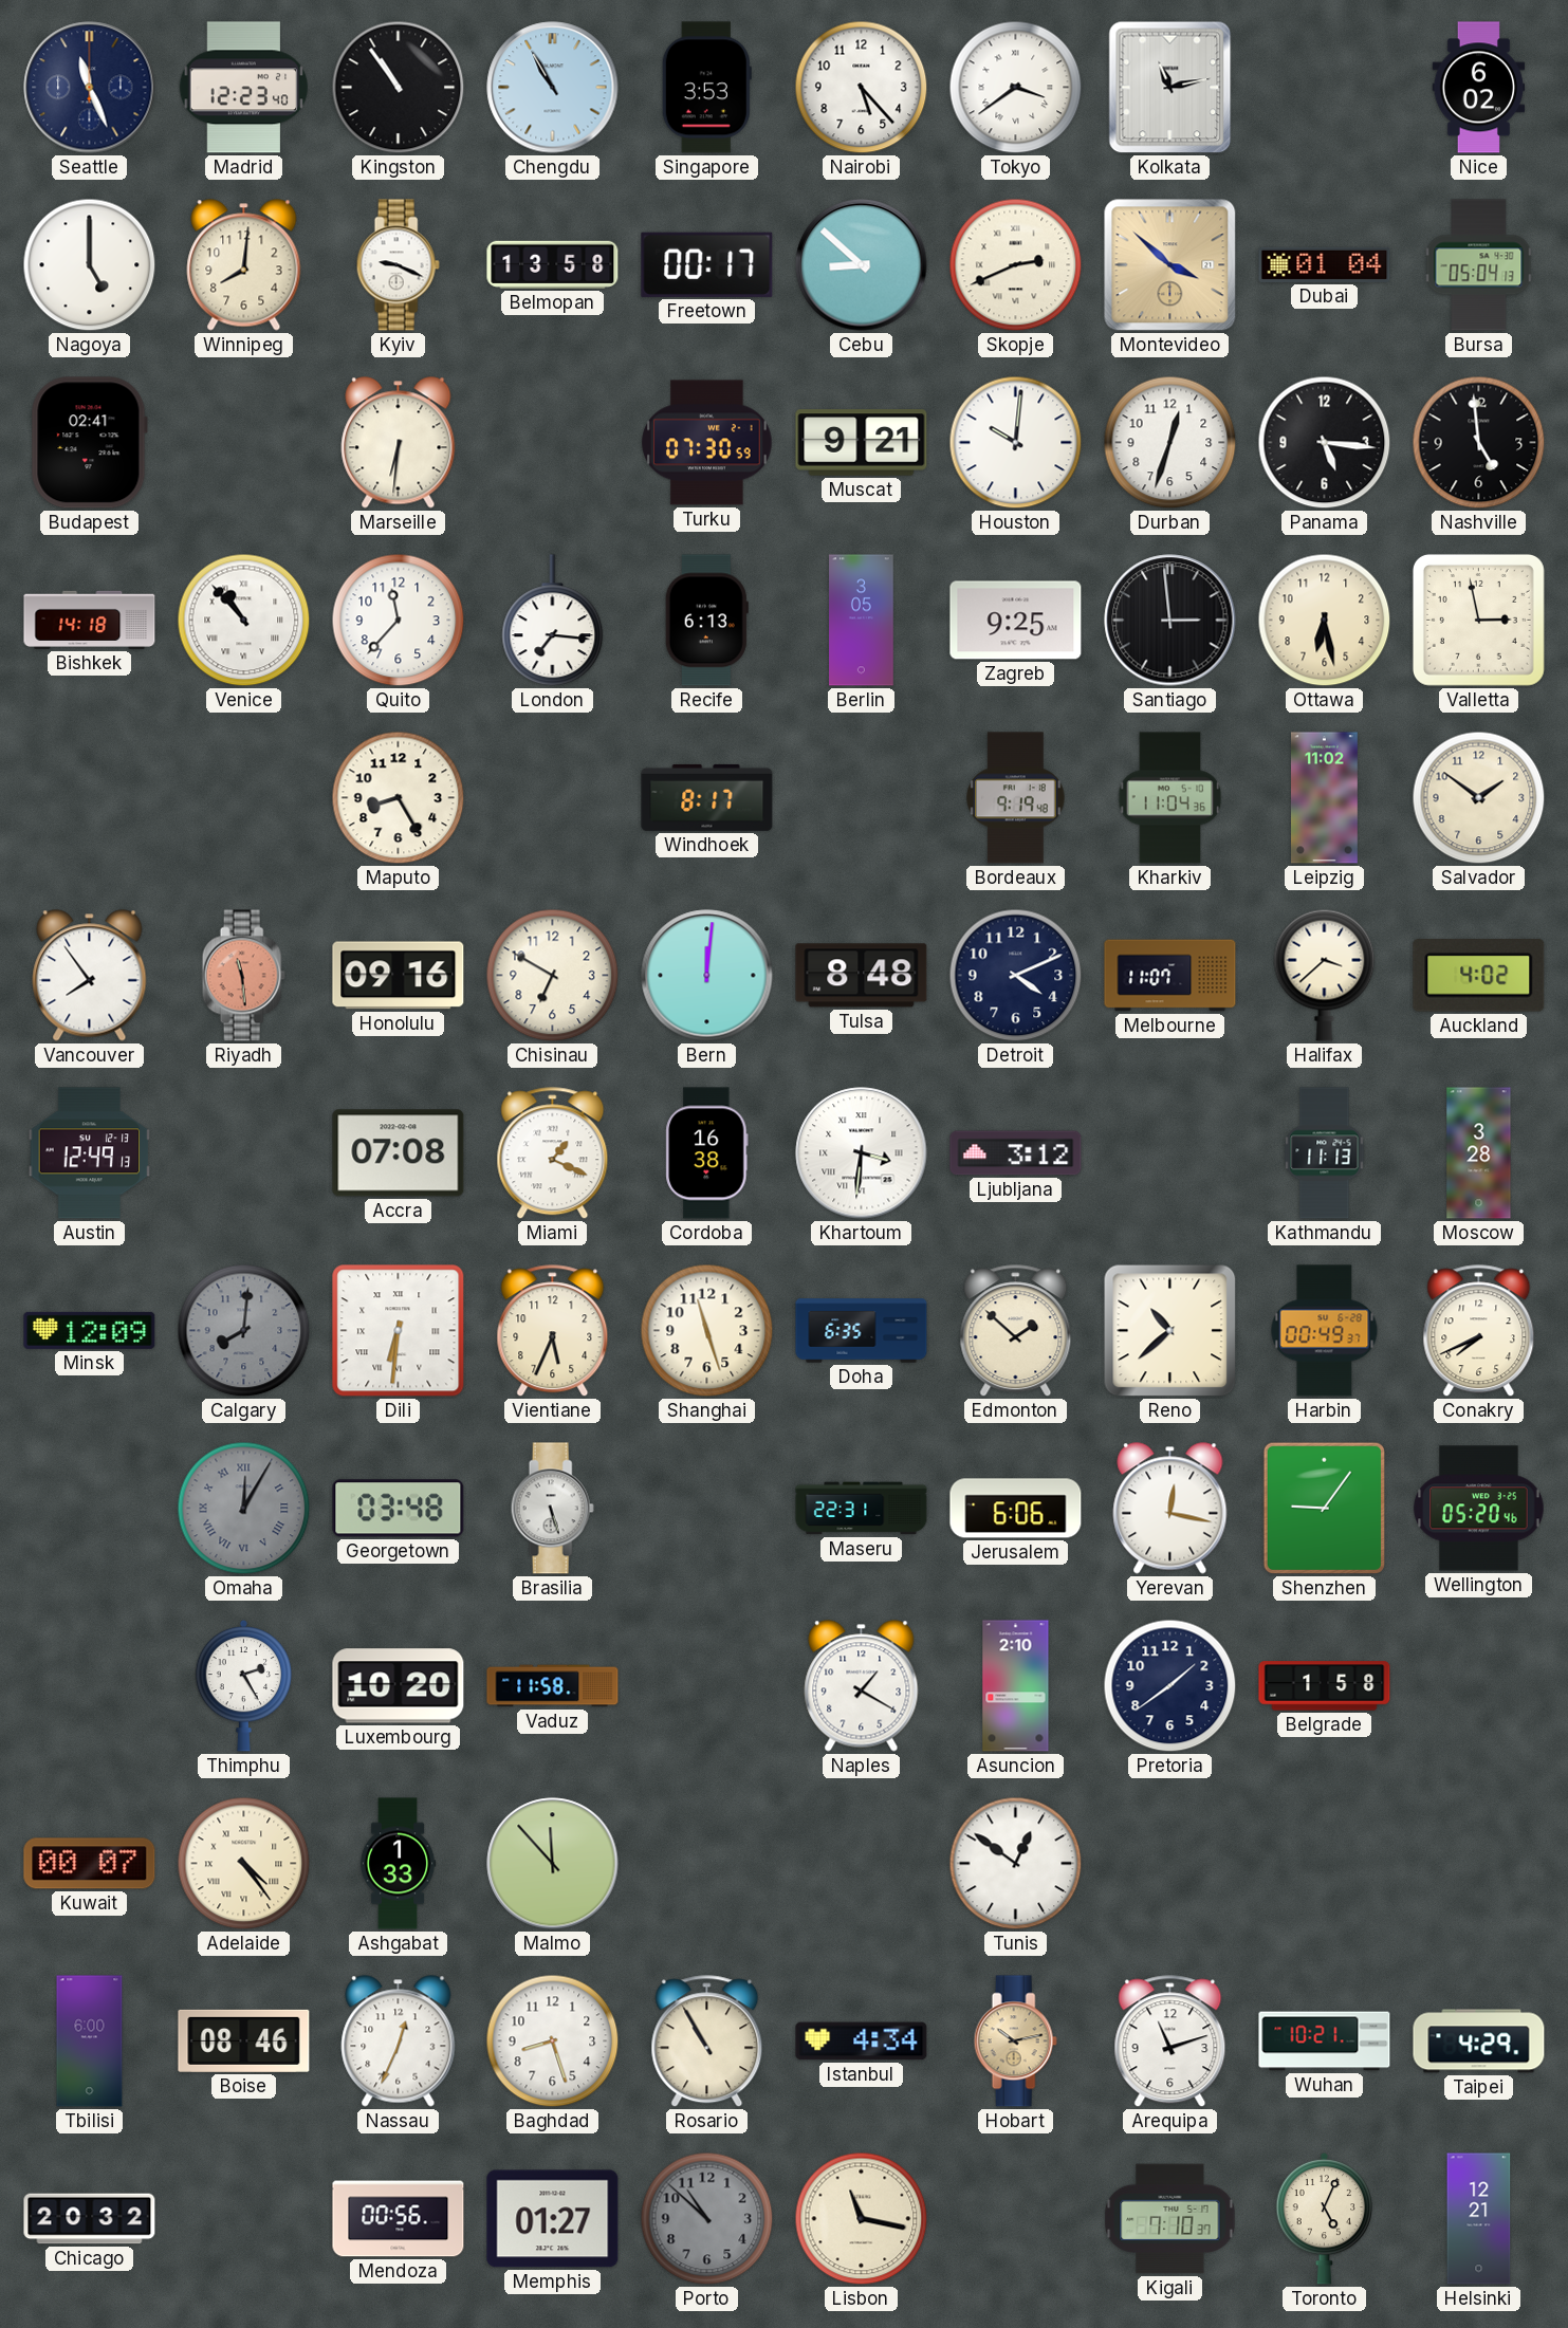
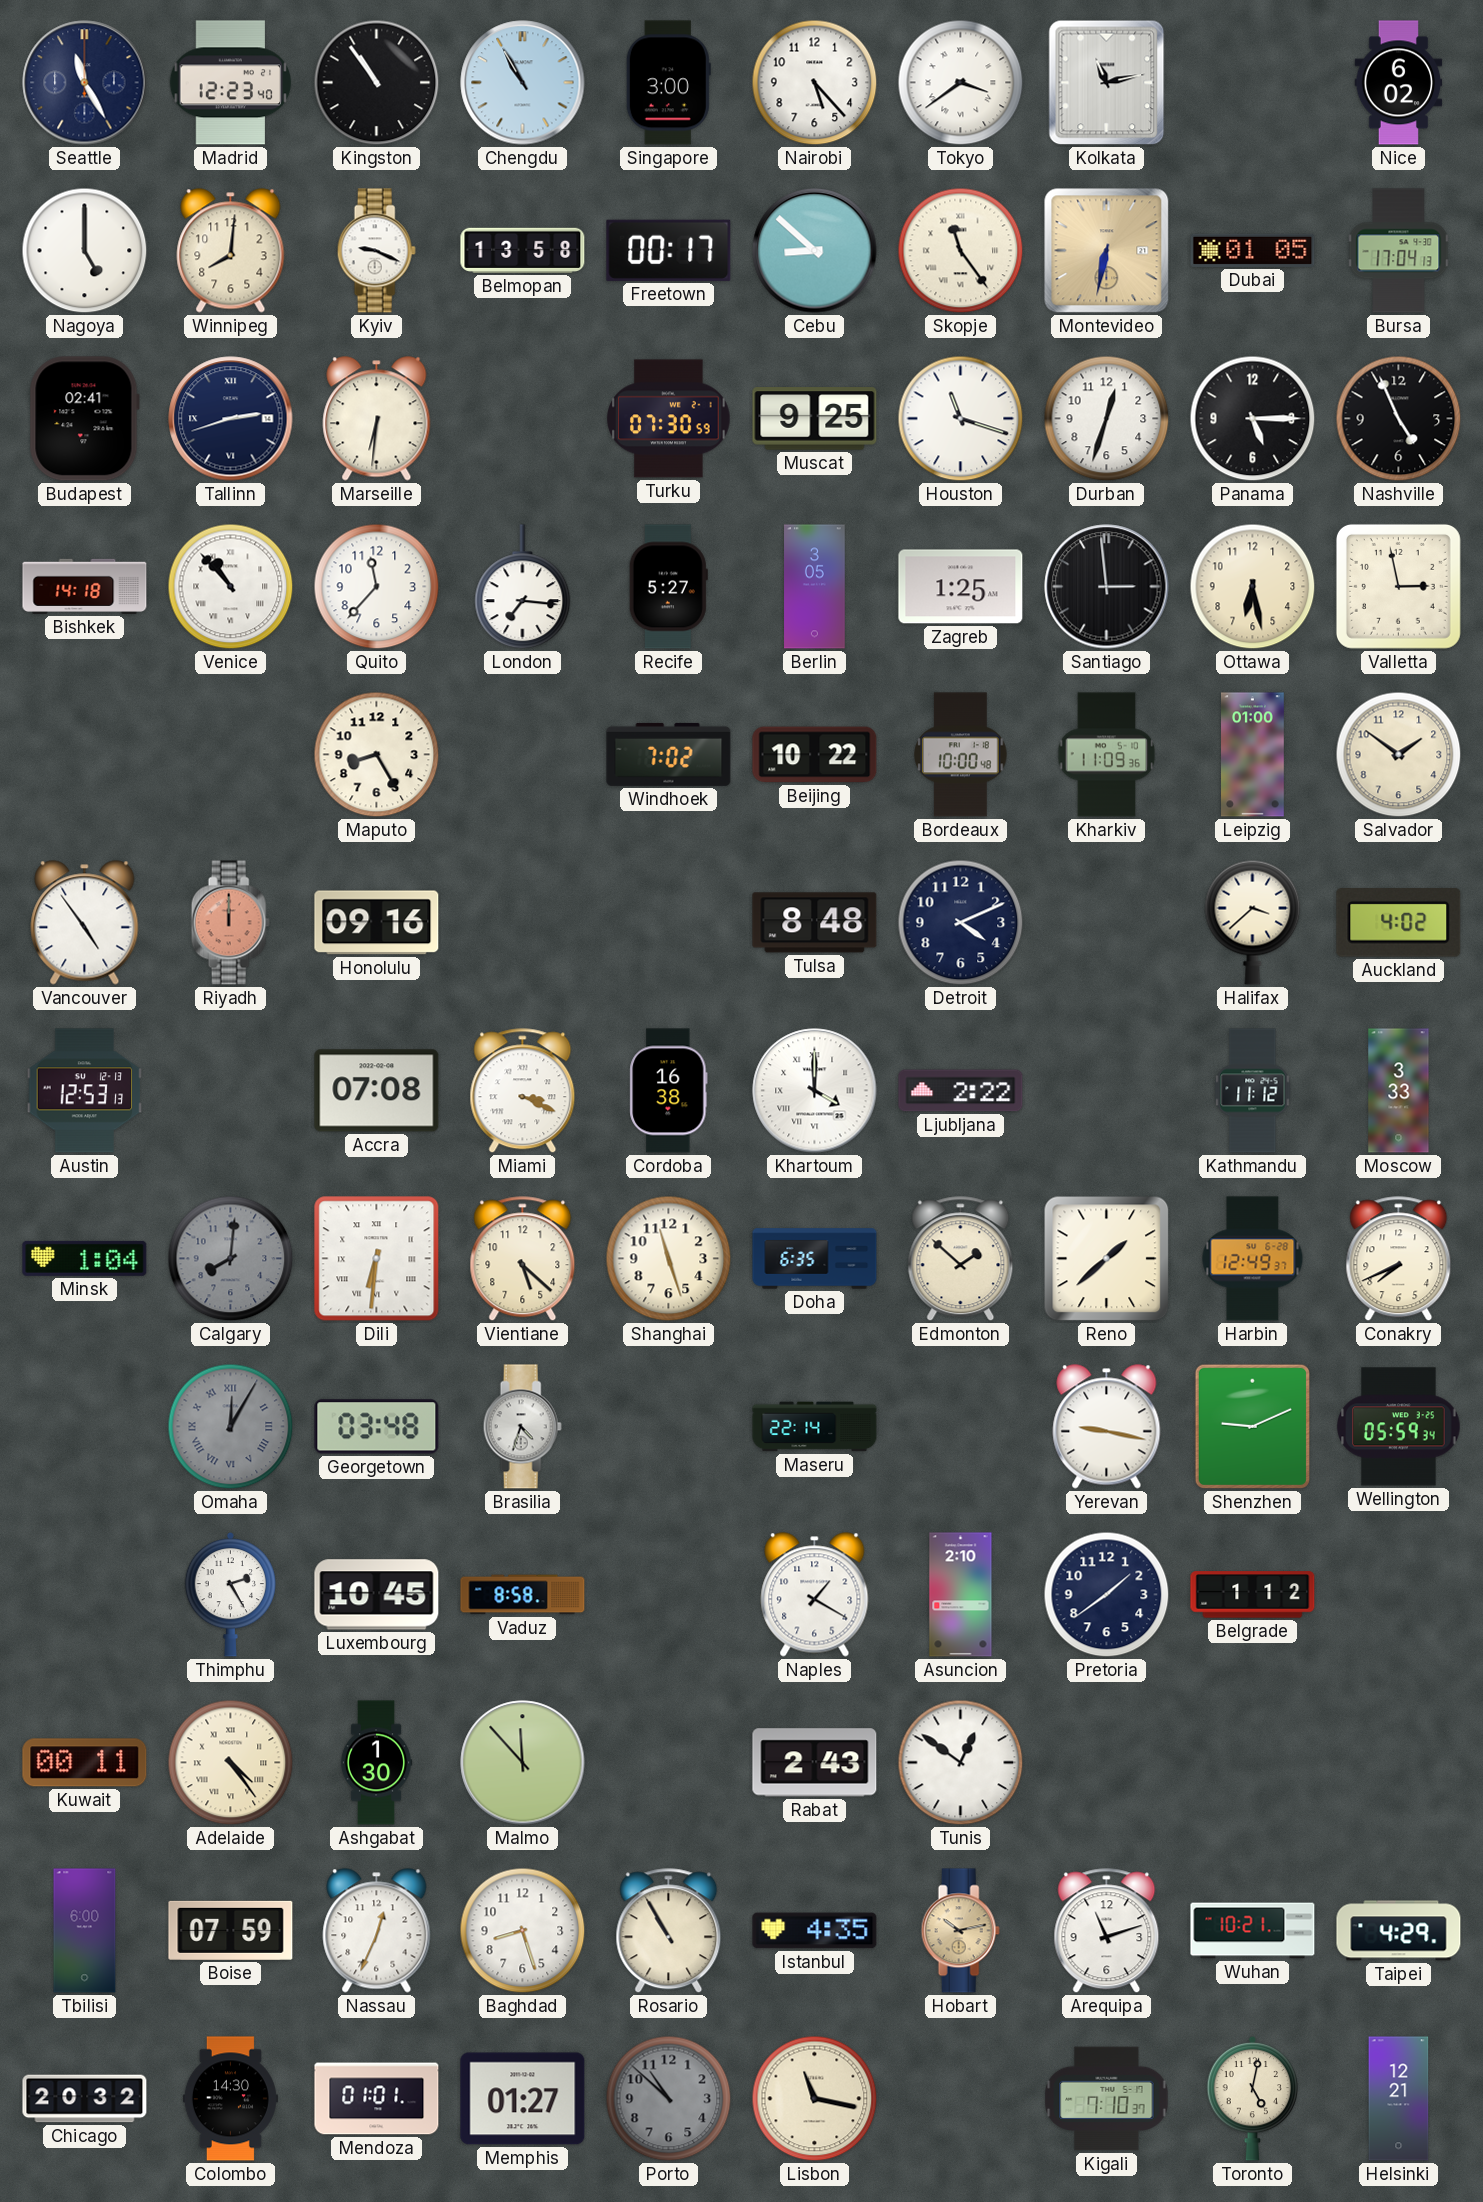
Seattle: 11:26 -> 11:25
Singapore: 3:53 -> 3:00
Skopje: 2:41 -> 11:24
Montevideo: 3:52 -> 6:32
Dubai: 01:04 -> 01:05
Bursa: 05:04 -> 17:04
Tallinn: none -> 2:42
Muscat: 9:21 -> 9:25
Houston: 10:01 -> 11:18
Panama: 5:16 -> 5:15
Nashville: 4:59 -> 4:56
Recife: 6:13 -> 5:27
Zagreb: 9:25 -> 1:25
Windhoek: 8:17 -> 7:02
Beijing: none -> 10:22
Bordeaux: 9:19 -> 10:00
Kharkiv: 11:04 -> 11:09
Leipzig: 11:02 -> 01:00
Vancouver: 7:54 -> 4:54
Riyadh: 11:29 -> 12:00
Chisinau: 6:50 -> none
Bern: 12:01 -> none
Melbourne: 11:07 -> none
Austin: 12:49 -> 12:53
Miami: 1:19 -> 3:19
Khartoum: 3:31 -> 4:00
Ljubljana: 3:12 -> 2:22
Kathmandu: 11:13 -> 11:12
Moscow: 3:28 -> 3:33
Minsk: 12:09 -> 1:04
Vientiane: 5:34 -> 5:22
Reno: 10:38 -> 1:38
Harbin: 00:49 -> 12:49
Brasilia: 5:27 -> 4:33
Maseru: 22:31 -> 22:14
Jerusalem: 6:06 -> none
Yerevan: 12:17 -> 9:17
Shenzhen: 9:06 -> 9:11
Wellington: 05:20 -> 05:59
Luxembourg: 10:20 -> 10:45
Vaduz: 11:58 -> 8:58
Belgrade: 1:58 -> 1:12
Kuwait: 00:07 -> 00:11
Ashgabat: 1:33 -> 1:30
Rabat: none -> 2:43
Boise: 08:46 -> 07:59
Istanbul: 4:34 -> 4:35
Colombo: none -> 14:30
Mendoza: 00:56 -> 01:01
Toronto: 5:04 -> 5:02
